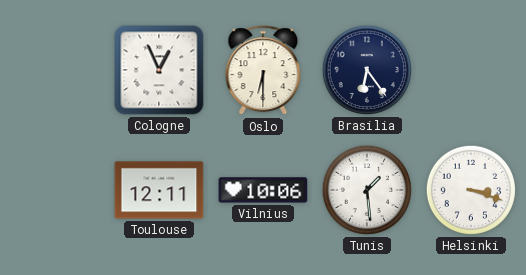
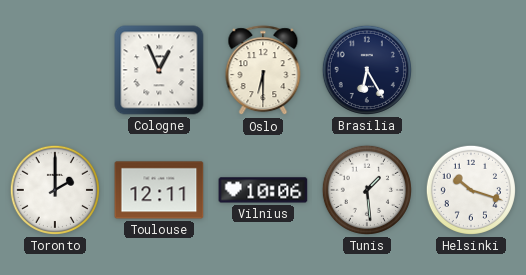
Brasilia: 6:24 -> 6:25
Toronto: none -> 2:00
Helsinki: 3:18 -> 10:18
